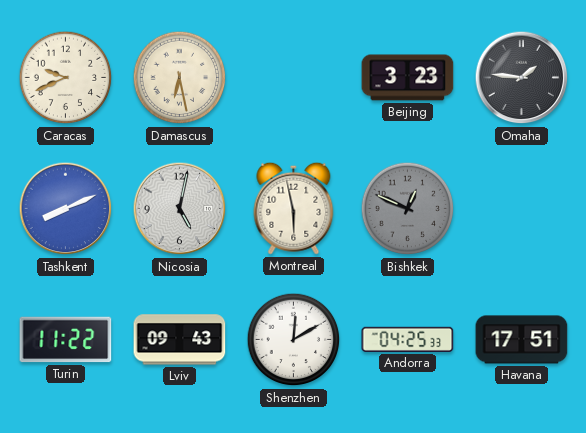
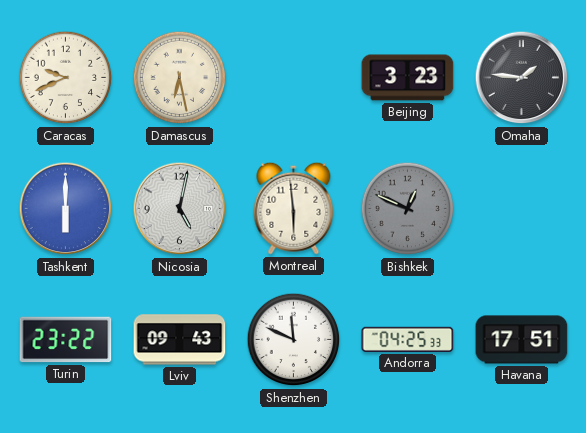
Tashkent: 8:11 -> 6:00
Montreal: 5:58 -> 5:59
Turin: 11:22 -> 23:22
Shenzhen: 12:10 -> 11:49
